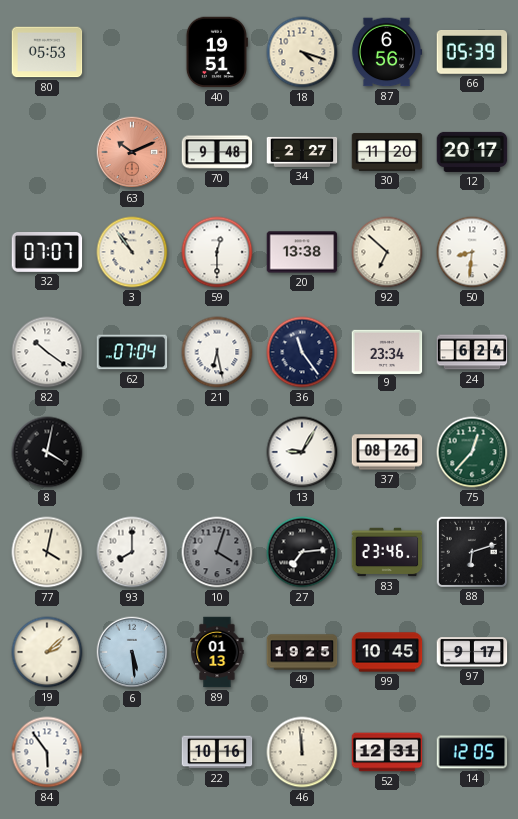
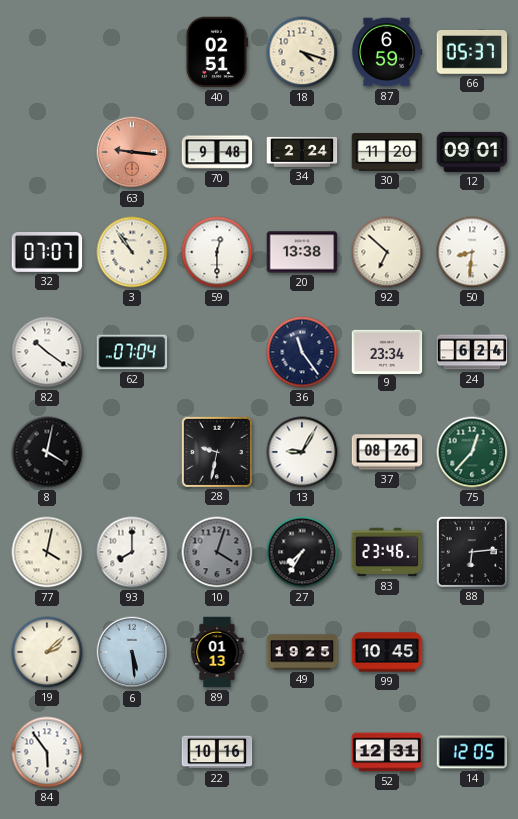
80: 05:53 -> none
40: 19:51 -> 02:51
87: 6:56 -> 6:59
66: 05:39 -> 05:37
63: 10:11 -> 9:16
34: 2:27 -> 2:24
12: 20:17 -> 09:01
21: 6:28 -> none
28: none -> 9:32
27: 7:14 -> 7:35
88: 6:12 -> 6:14
97: 9:17 -> none
46: 11:59 -> none
